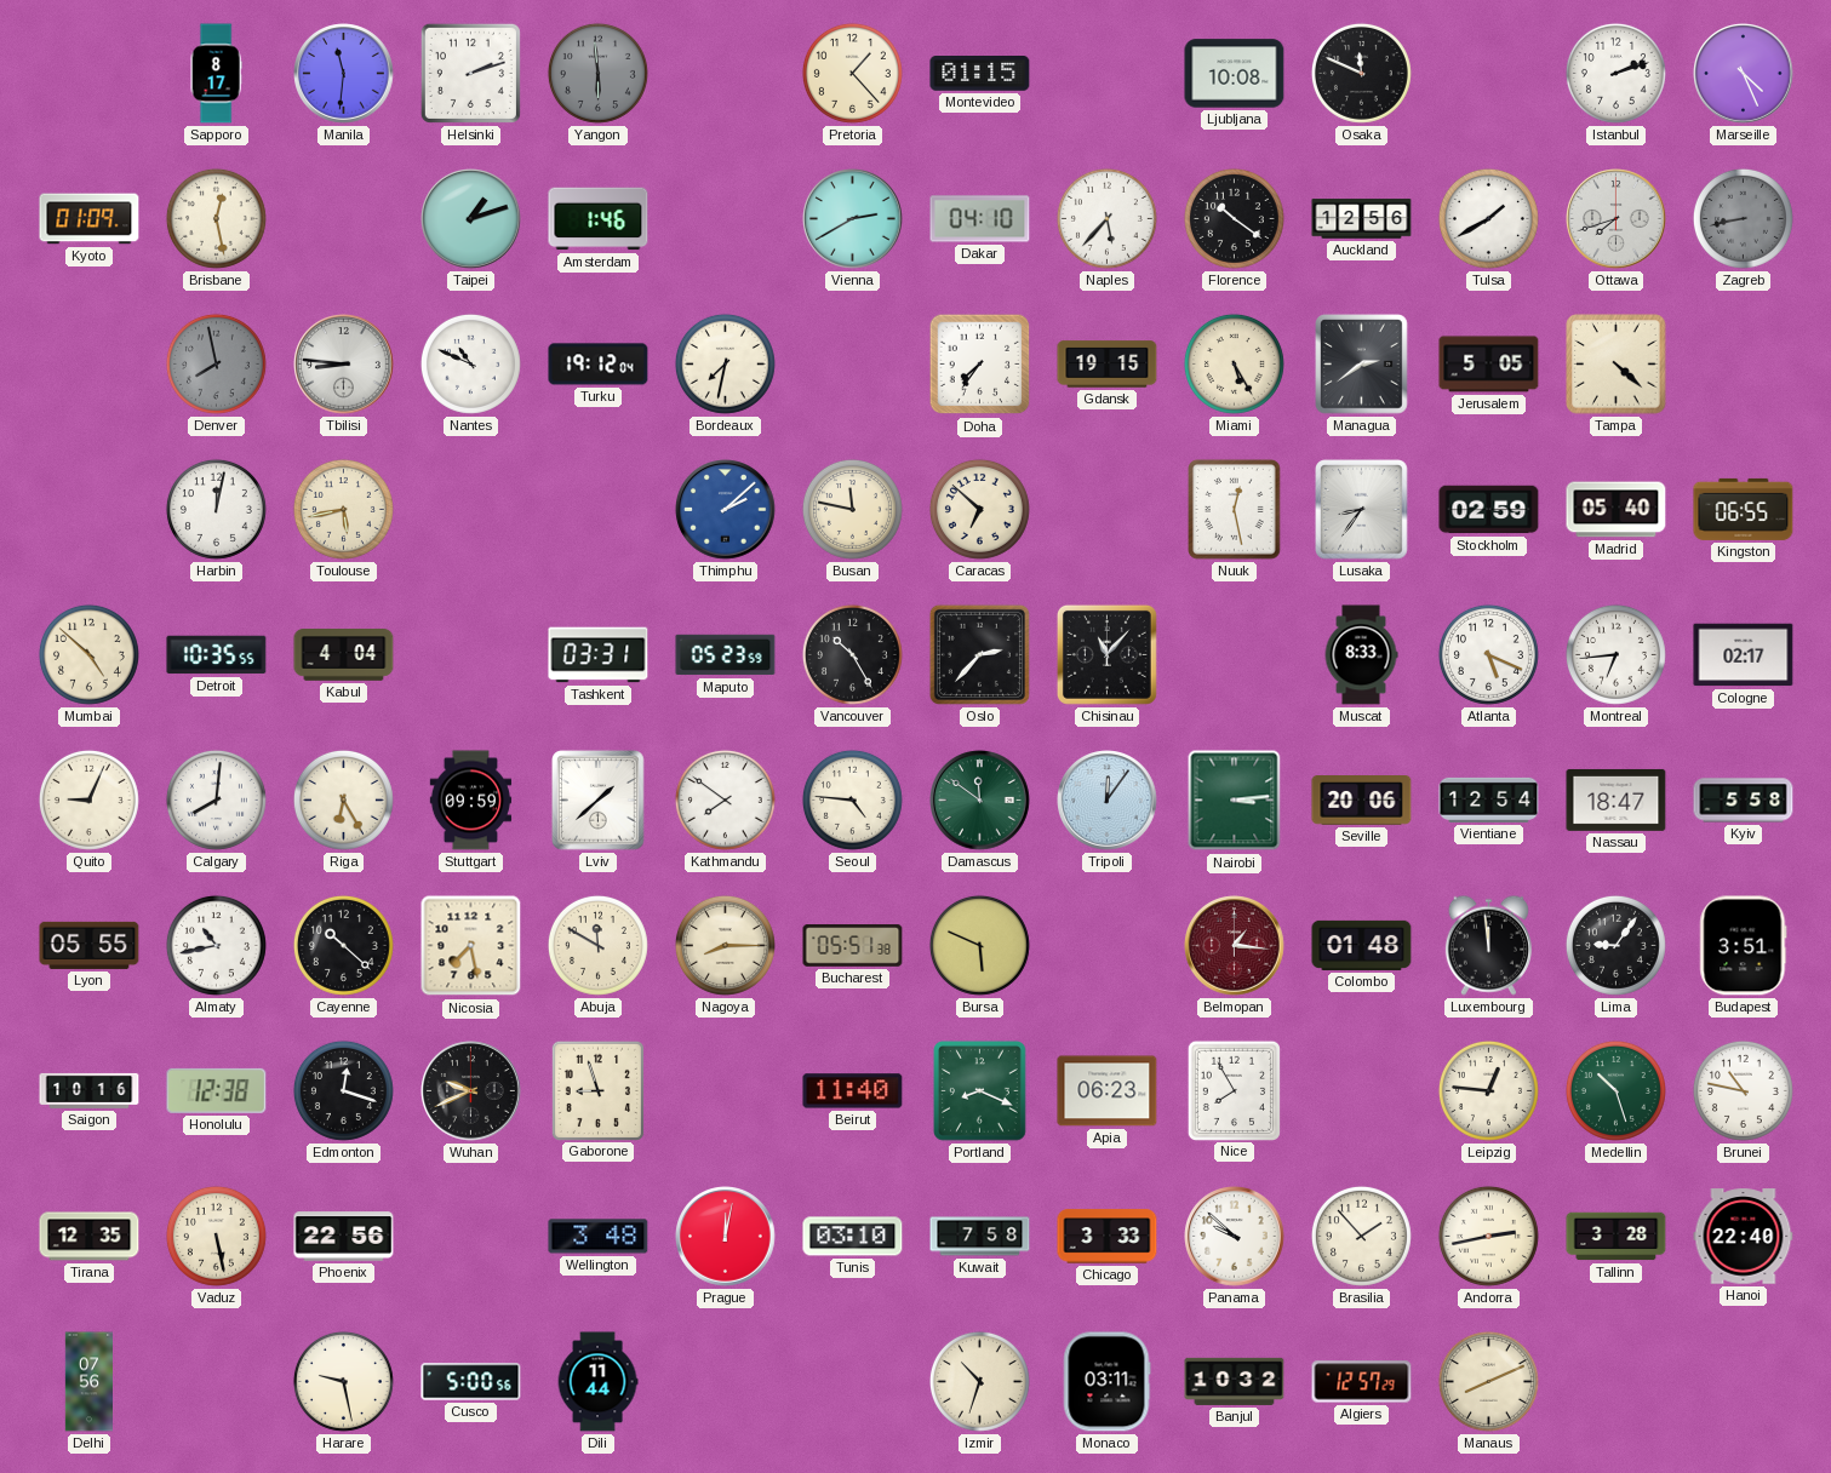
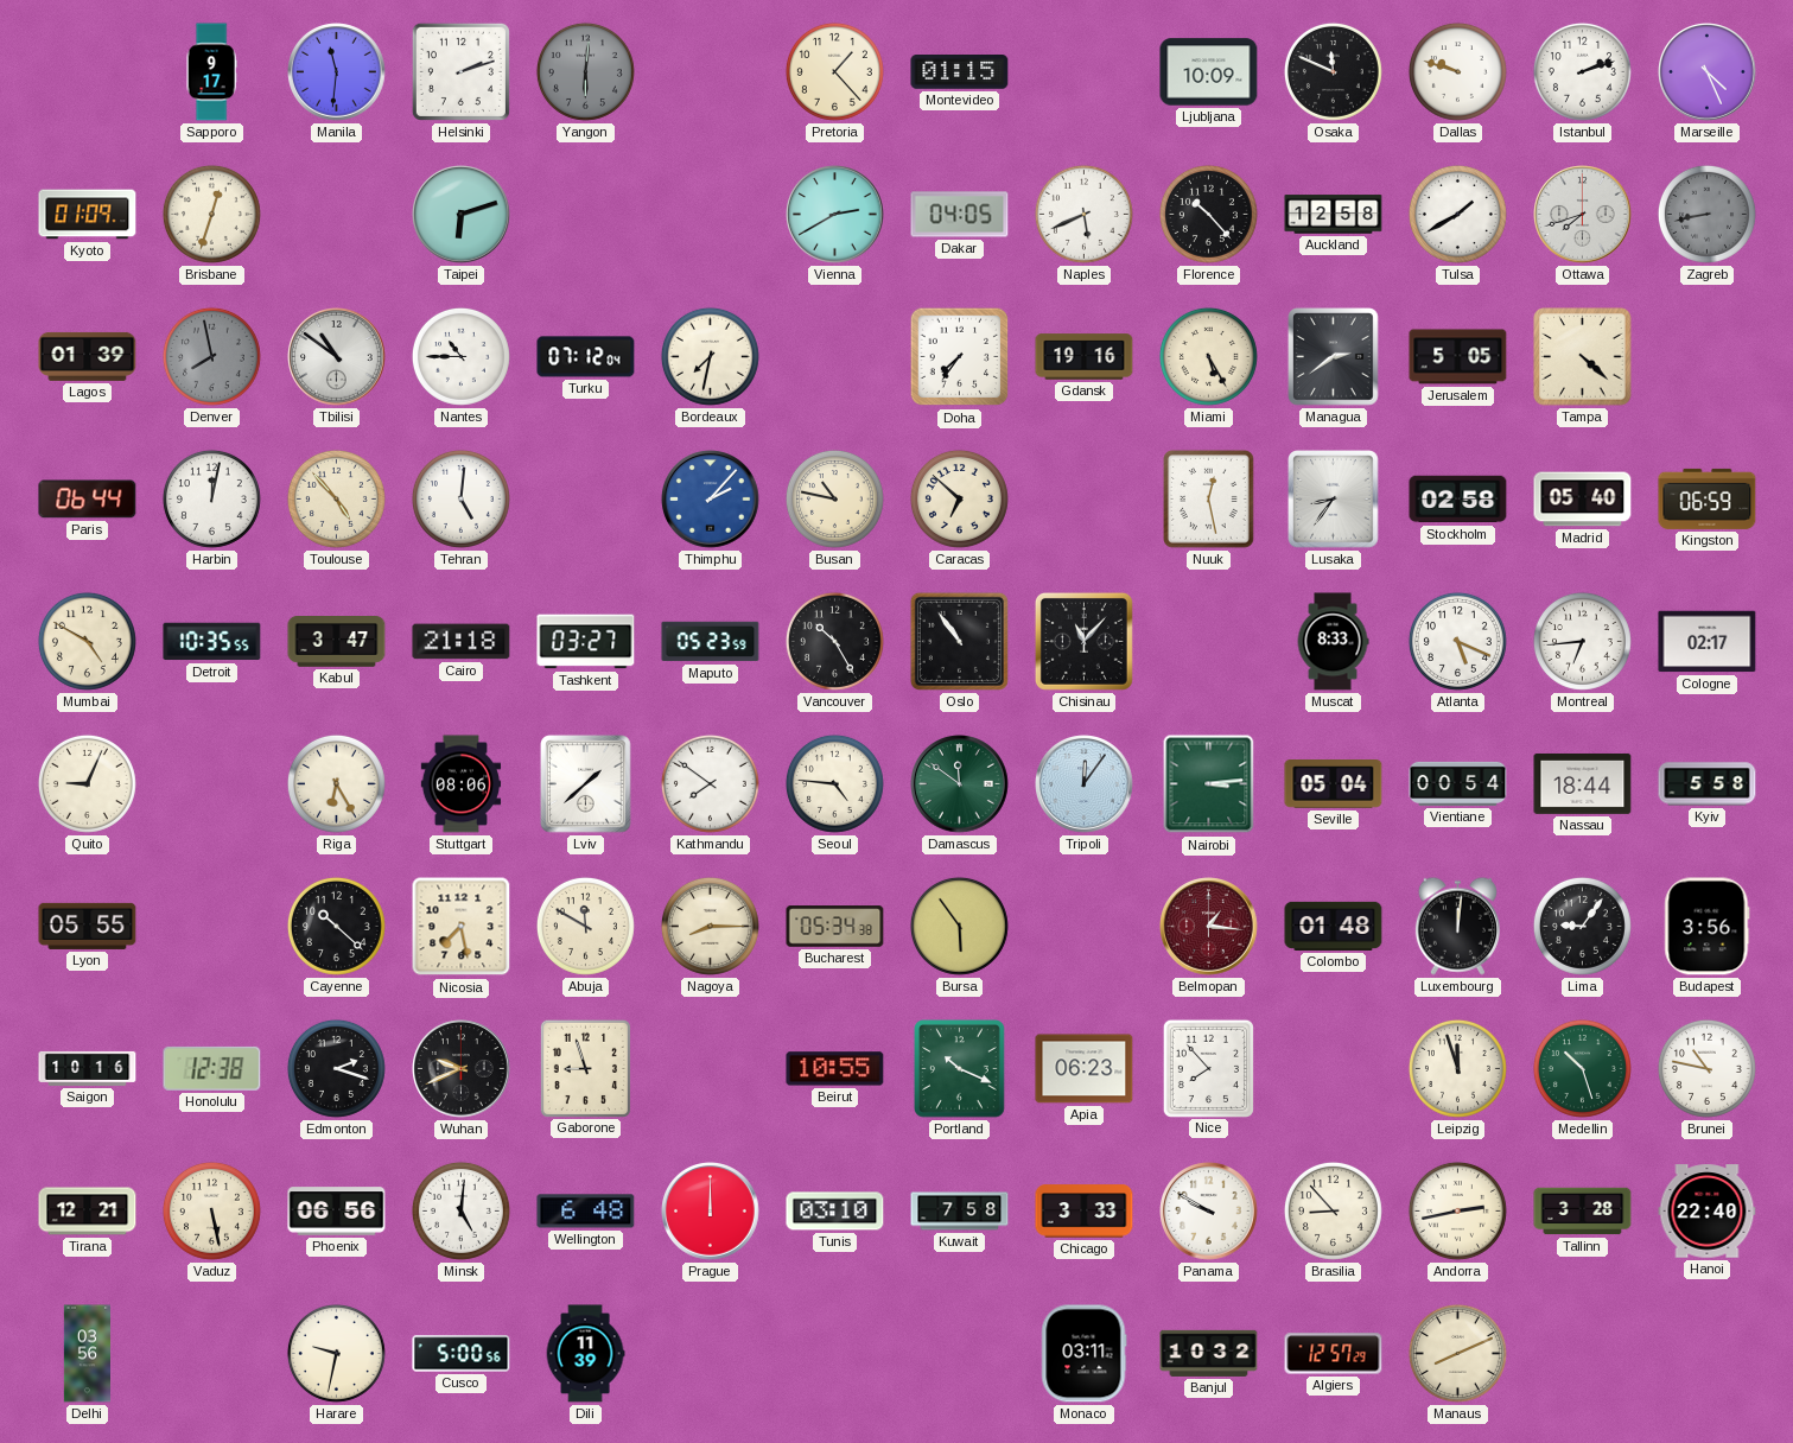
Sapporo: 8:17 -> 9:17
Yangon: 5:59 -> 6:01
Ljubljana: 10:08 -> 10:09
Dallas: none -> 9:48
Brisbane: 12:28 -> 12:33
Taipei: 1:12 -> 6:12
Amsterdam: 1:46 -> none
Dakar: 04:10 -> 04:05
Naples: 5:37 -> 5:41
Florence: 10:21 -> 10:23
Auckland: 12:56 -> 12:58
Lagos: none -> 01:39
Tbilisi: 8:46 -> 10:51
Nantes: 10:49 -> 10:45
Turku: 19:12 -> 07:12
Gdansk: 19:15 -> 19:16
Paris: none -> 06:44
Toulouse: 5:43 -> 4:53
Tehran: none -> 5:01
Thimphu: 2:08 -> 2:07
Busan: 11:47 -> 10:47
Stockholm: 02:59 -> 02:58
Kingston: 06:55 -> 06:59
Mumbai: 4:52 -> 4:50
Kabul: 4:04 -> 3:47
Cairo: none -> 21:18
Tashkent: 03:31 -> 03:27
Oslo: 2:37 -> 10:54
Calgary: 8:01 -> none
Stuttgart: 09:59 -> 08:06
Seville: 20:06 -> 05:04
Vientiane: 12:54 -> 00:54
Nassau: 18:47 -> 18:44
Almaty: 10:43 -> none
Bucharest: 05:51 -> 05:34
Bursa: 5:49 -> 5:54
Luxembourg: 11:59 -> 12:01
Budapest: 3:51 -> 3:56
Edmonton: 12:18 -> 2:18
Beirut: 11:40 -> 10:55
Portland: 8:19 -> 10:19
Nice: 7:55 -> 7:53
Leipzig: 12:46 -> 11:57
Tirana: 12:35 -> 12:21
Phoenix: 22:56 -> 06:56
Minsk: none -> 5:01
Wellington: 3:48 -> 6:48
Prague: 12:02 -> 12:00
Panama: 9:52 -> 9:50
Brasilia: 1:53 -> 8:53
Delhi: 07:56 -> 03:56
Harare: 9:28 -> 9:32
Dili: 11:44 -> 11:39
Izmir: 10:33 -> none
